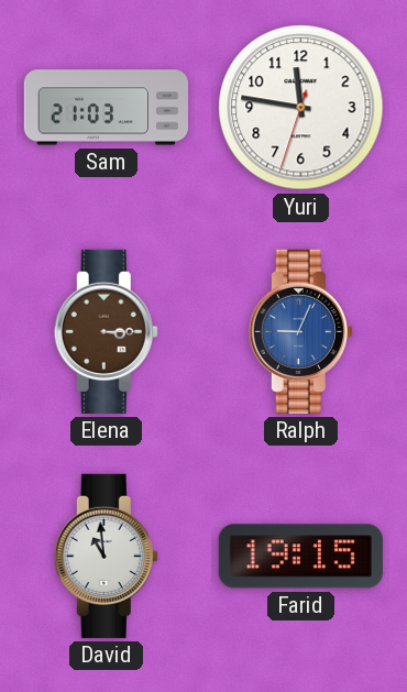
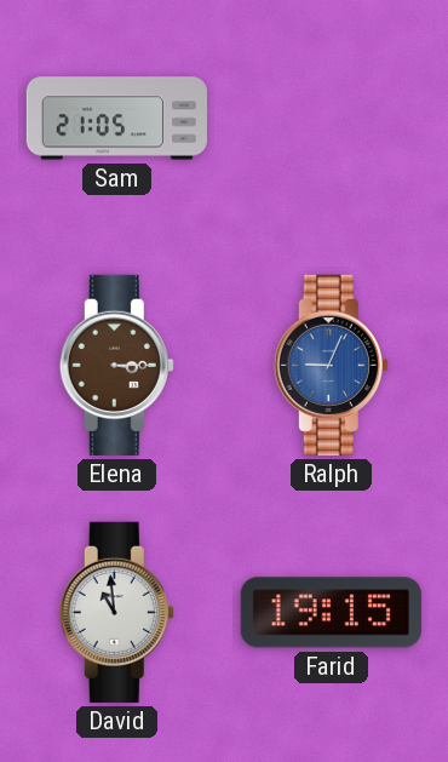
Sam: 21:03 -> 21:05
Yuri: 11:46 -> none
